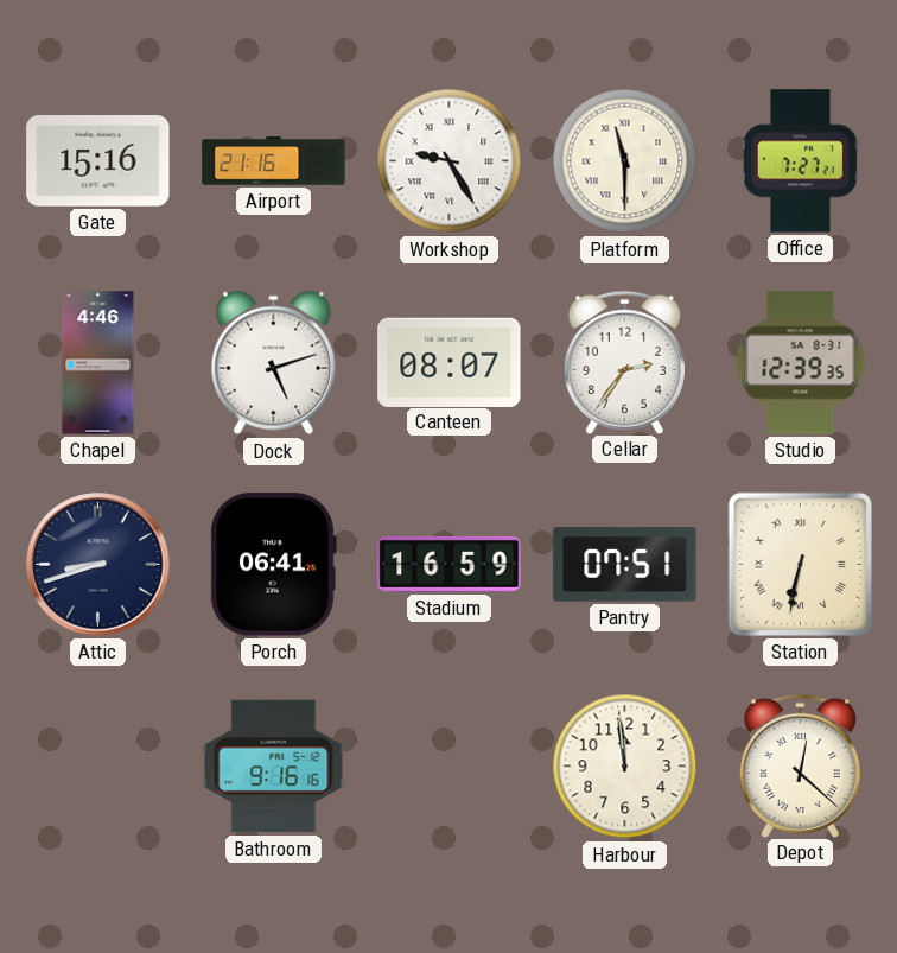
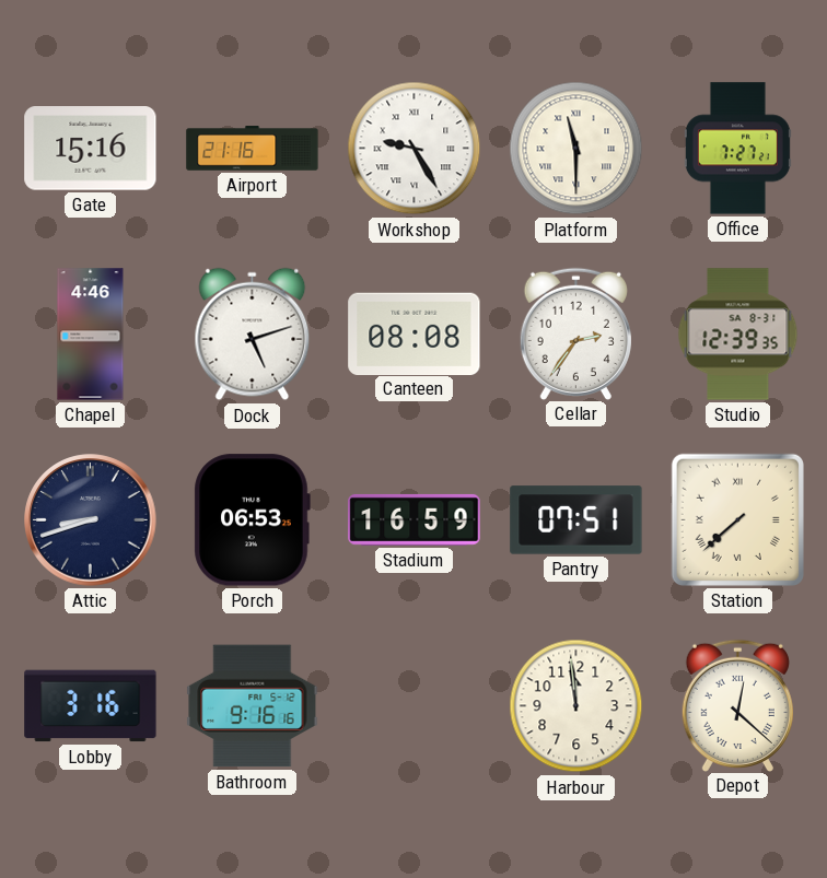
Canteen: 08:07 -> 08:08
Porch: 06:41 -> 06:53
Station: 6:32 -> 7:38
Lobby: none -> 3:16
